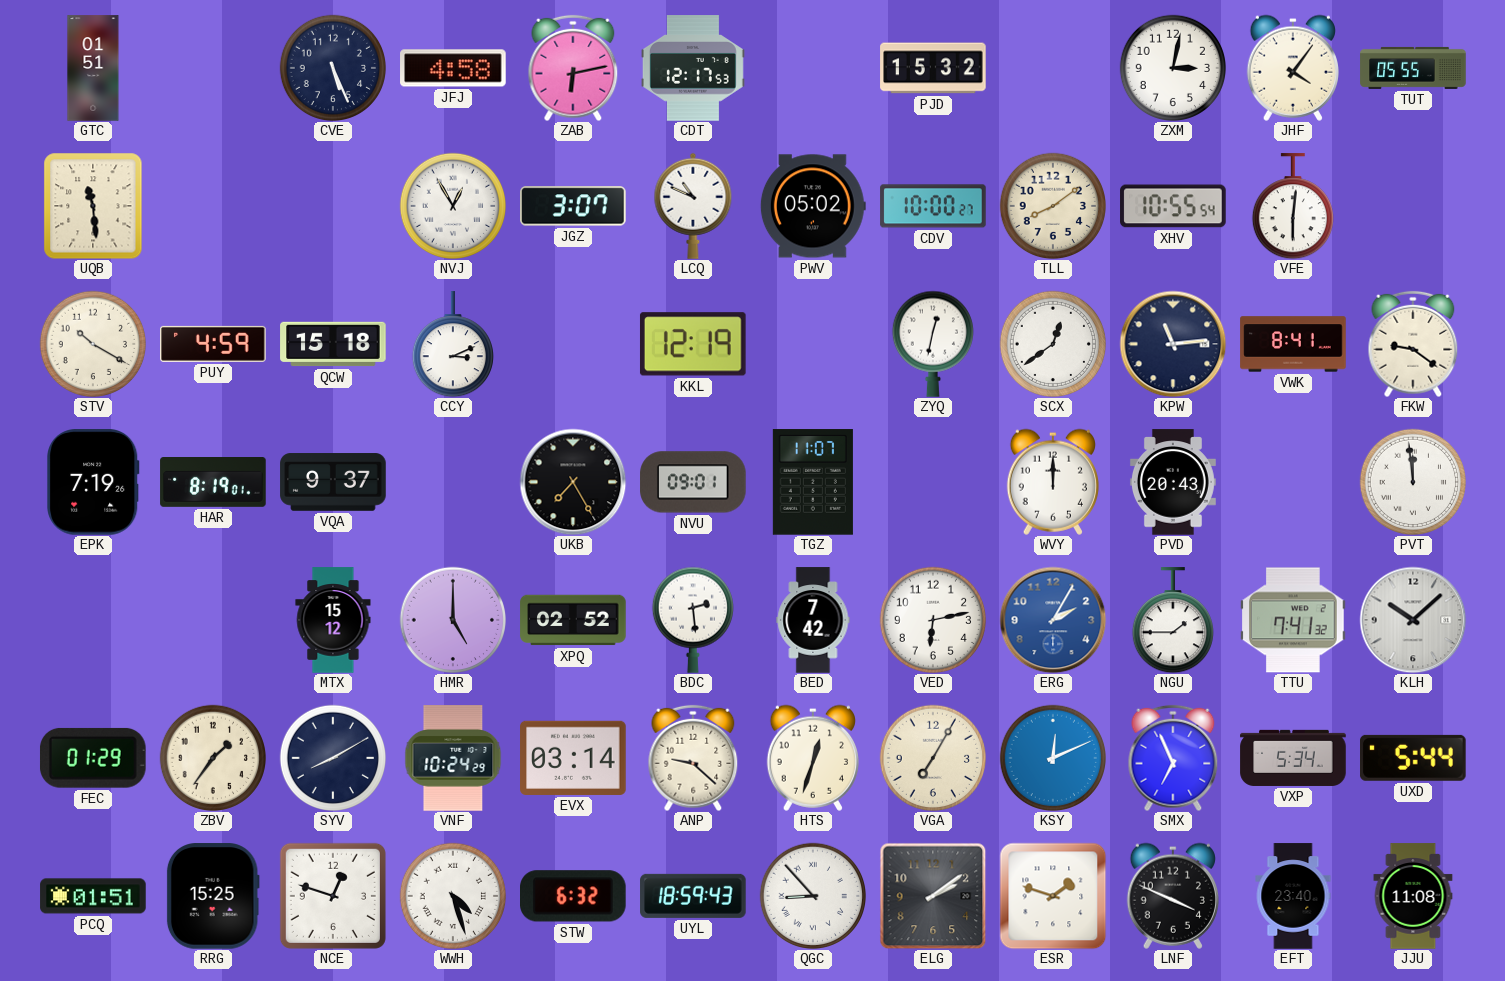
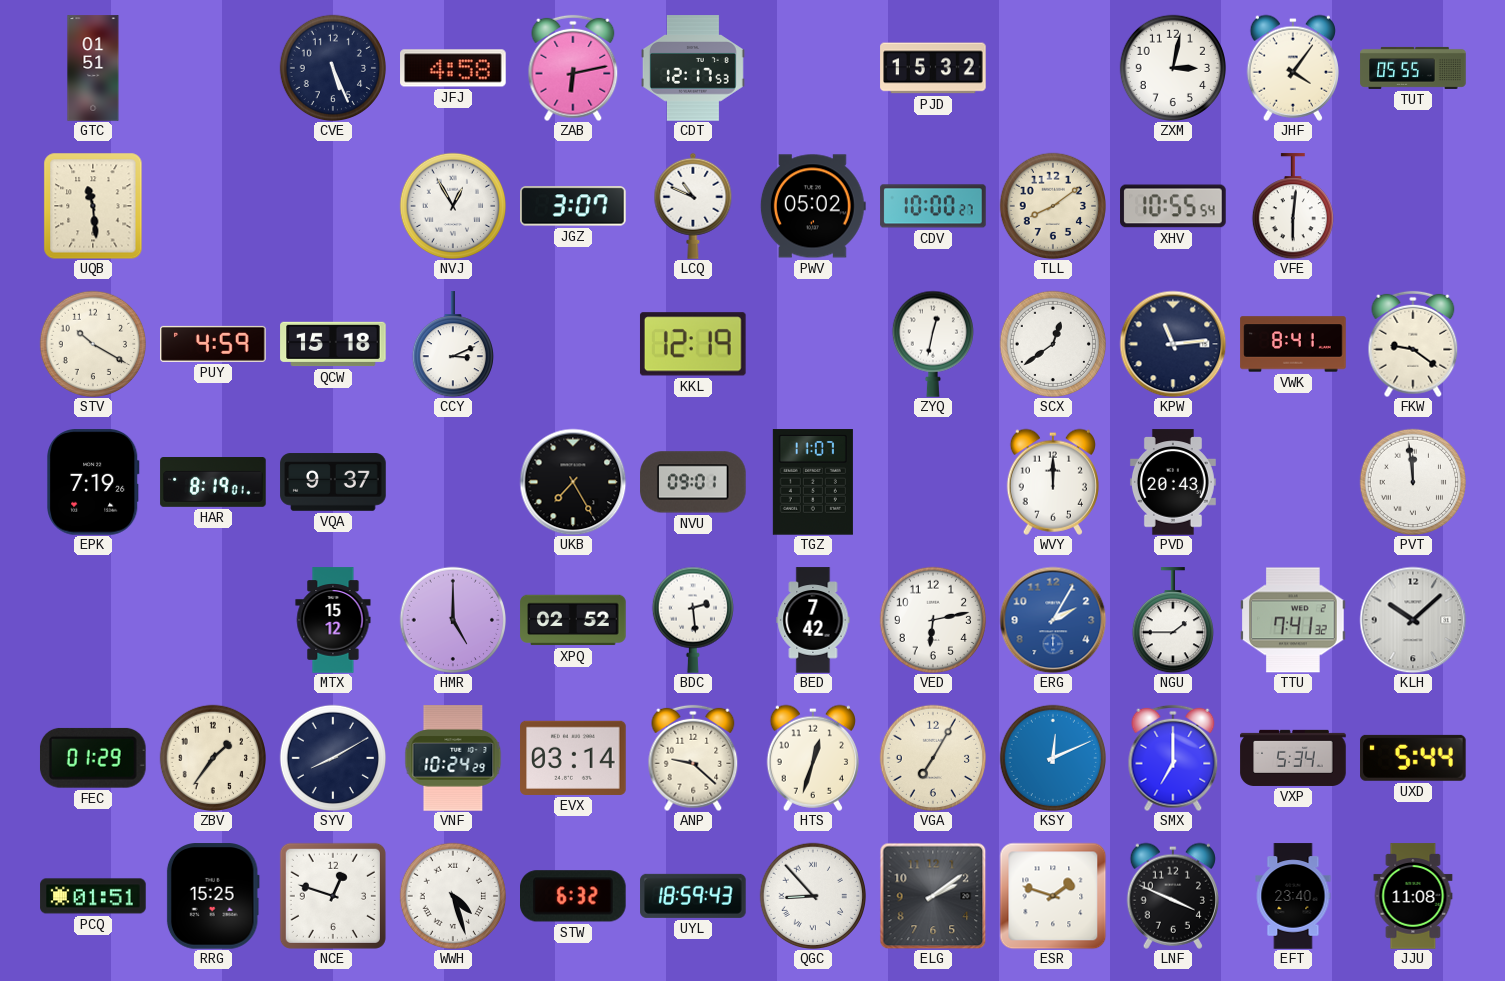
SMX: 6:56 -> 7:00
